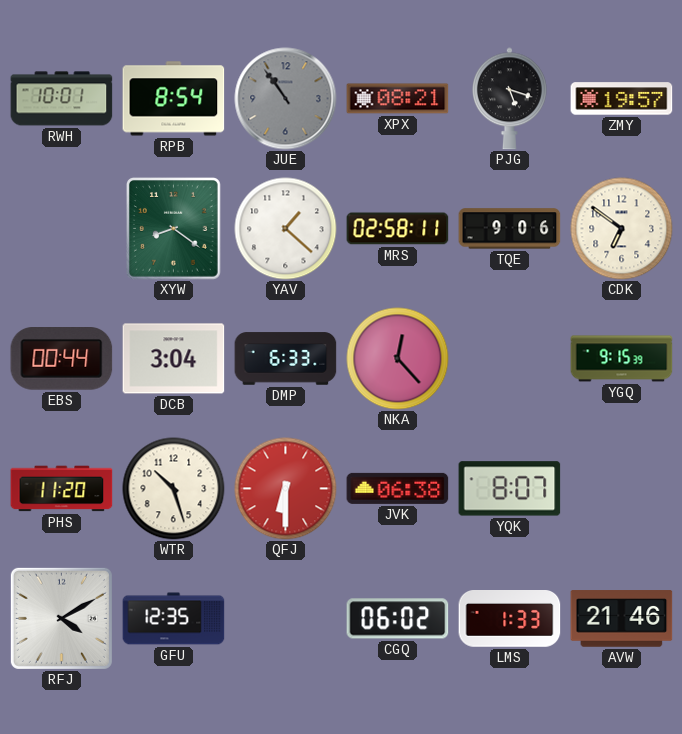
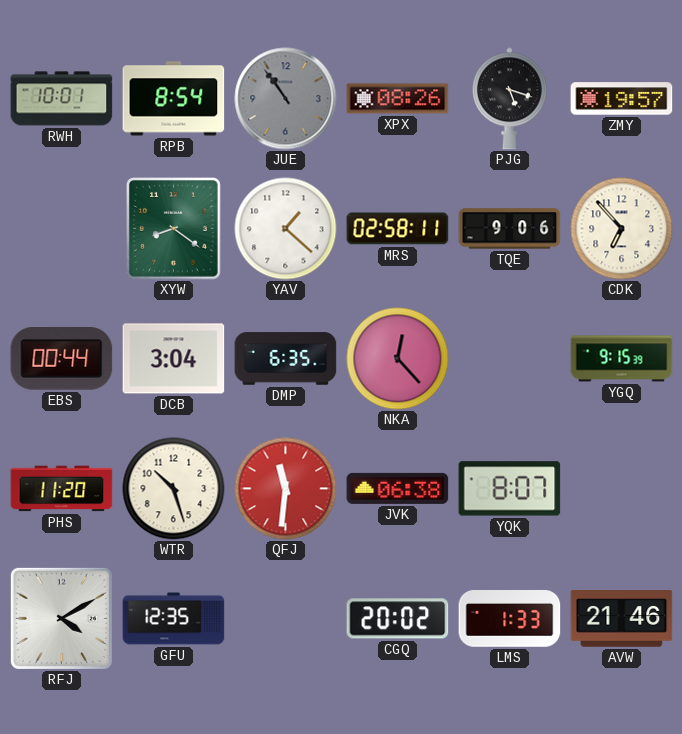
XPX: 08:21 -> 08:26
CDK: 6:51 -> 6:53
DMP: 6:33 -> 6:35
QFJ: 6:30 -> 11:31
CGQ: 06:02 -> 20:02
